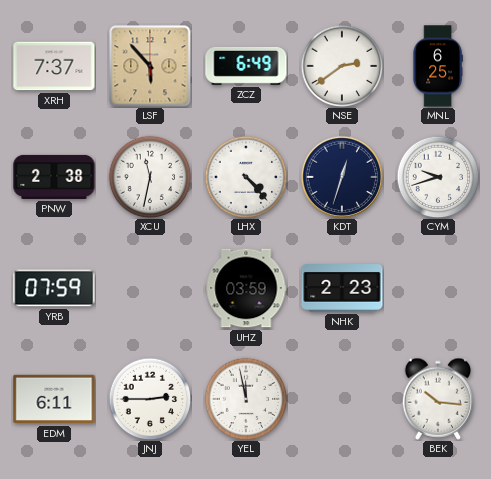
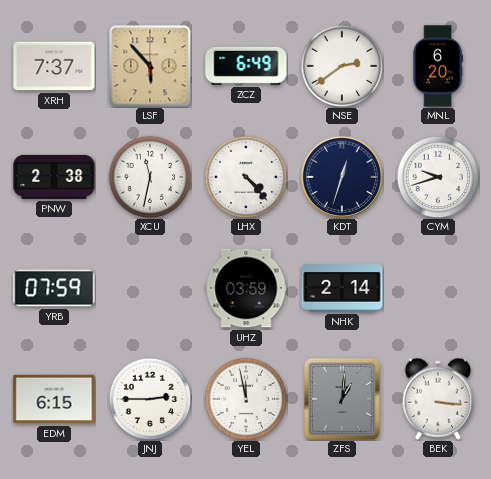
MNL: 6:25 -> 6:20
NHK: 2:23 -> 2:14
EDM: 6:11 -> 6:15
ZFS: none -> 1:01
BEK: 10:16 -> 3:16
